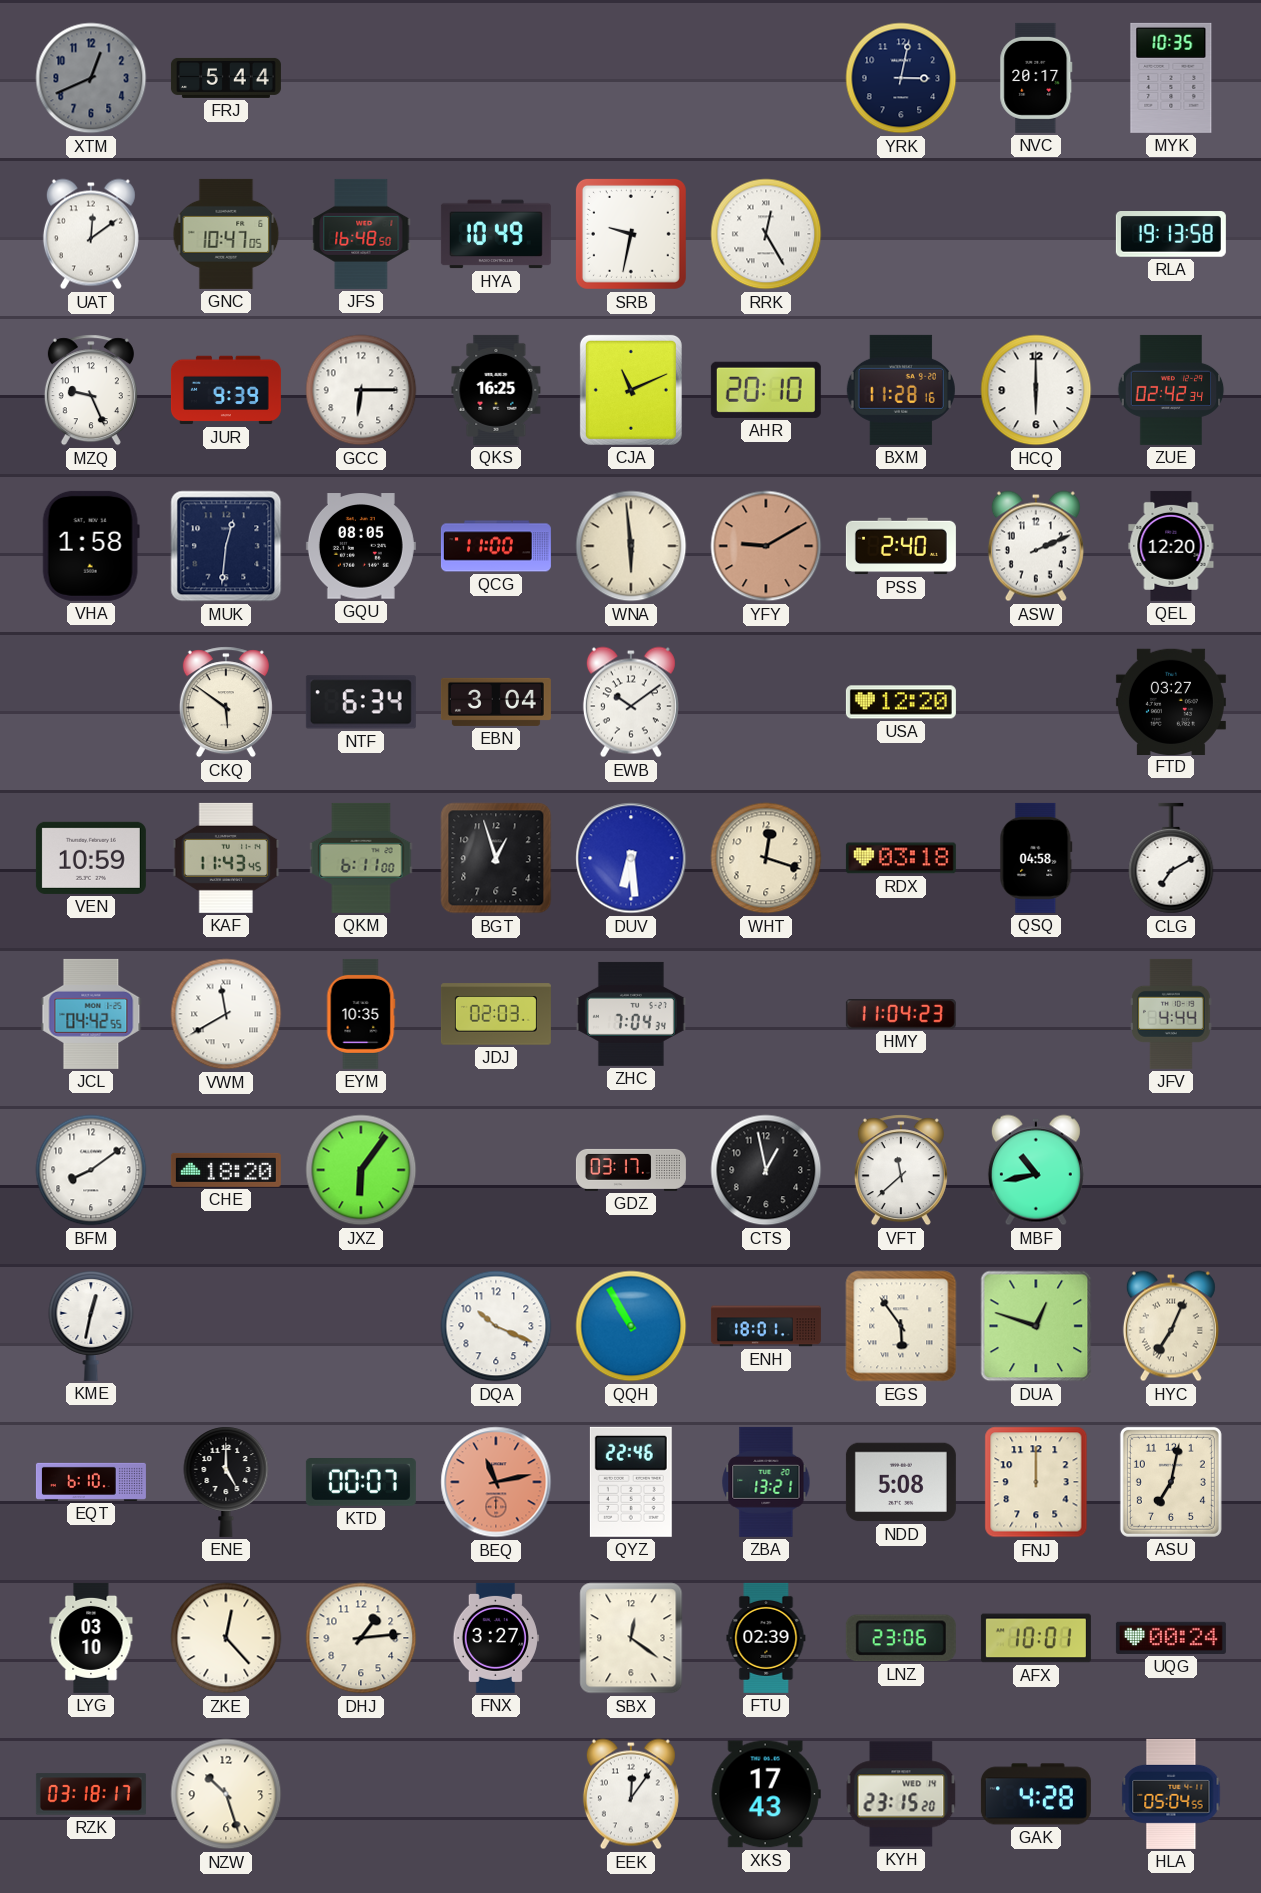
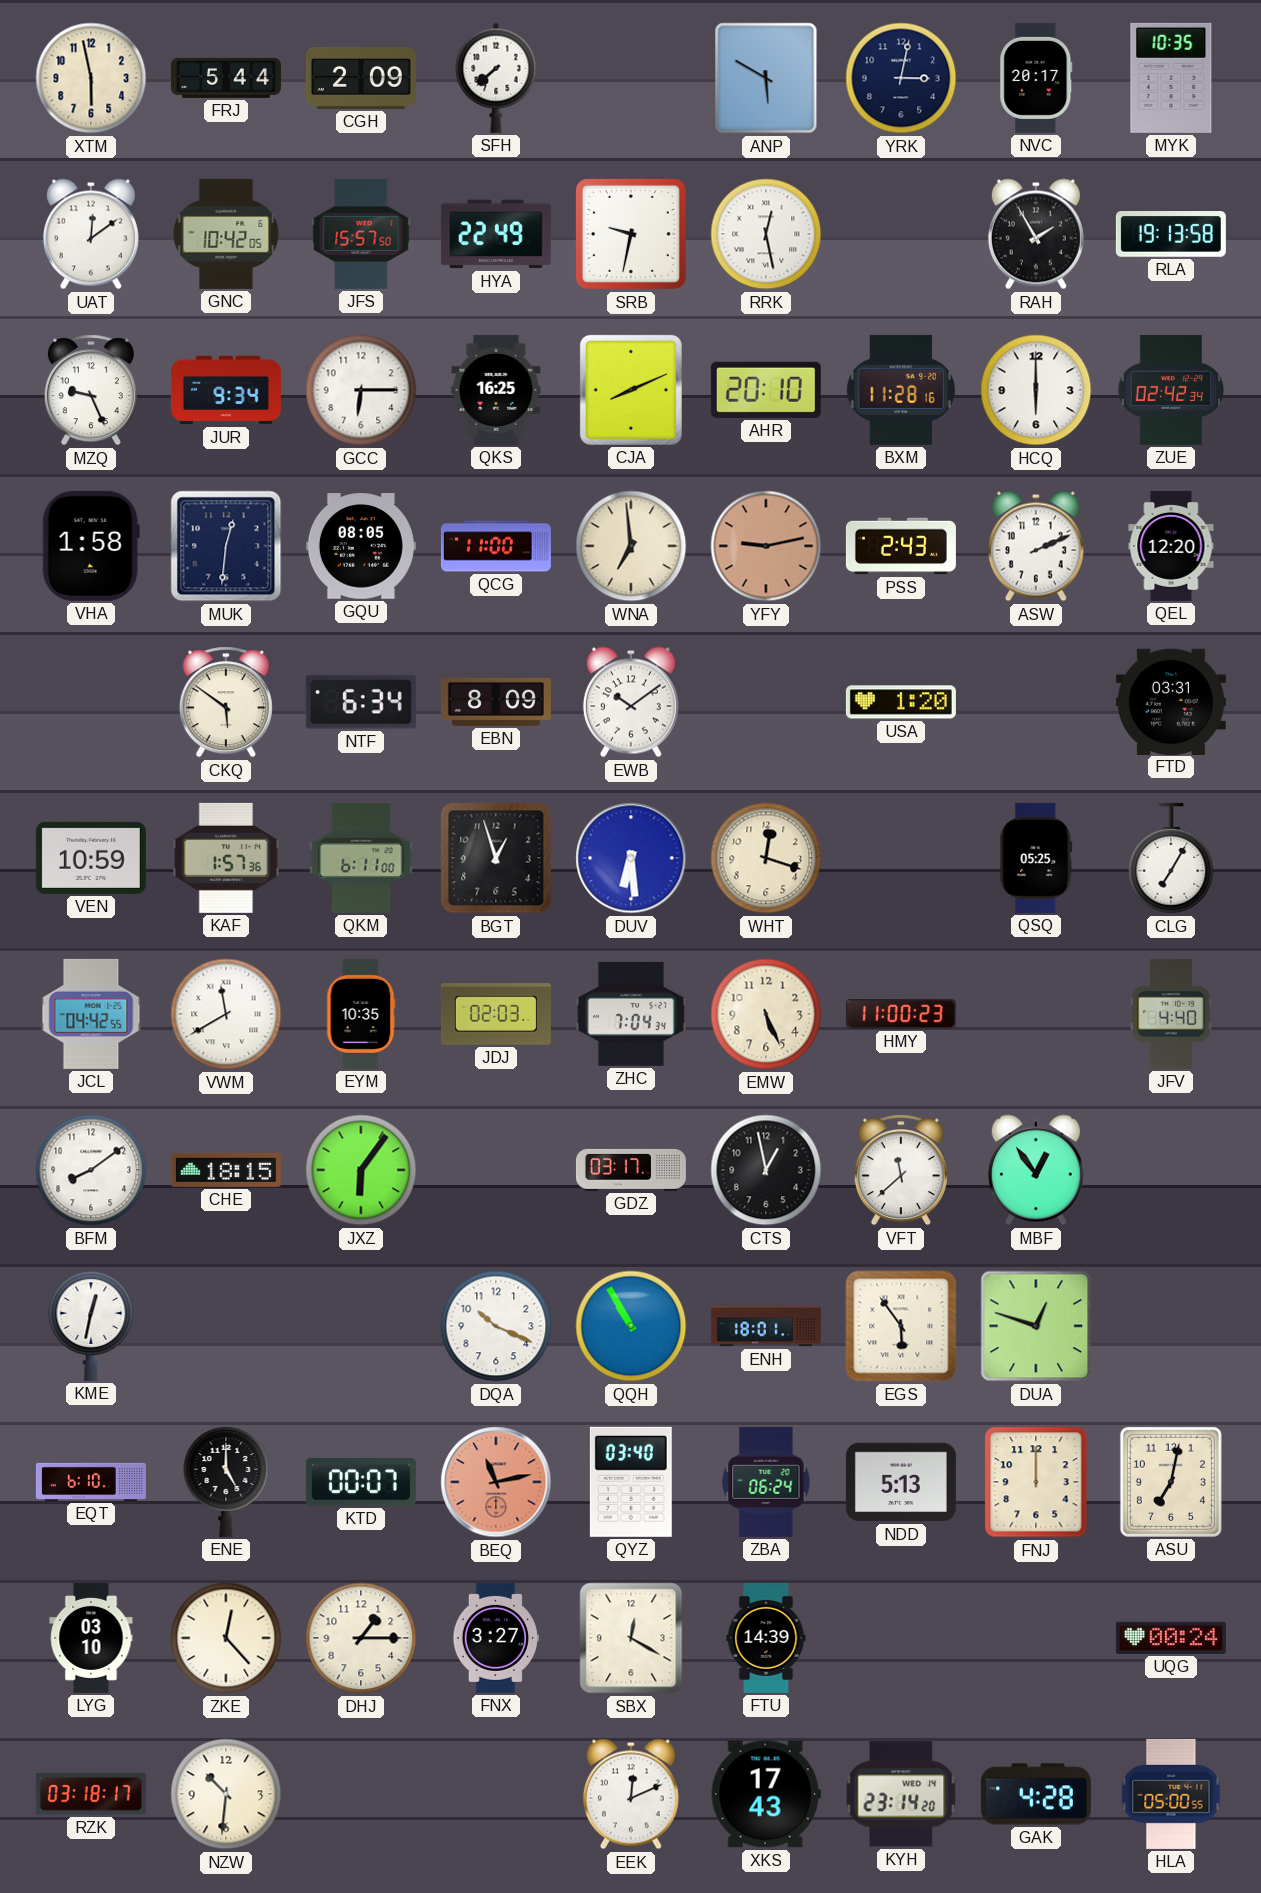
XTM: 12:41 -> 5:58
XTM dial: grey -> cream
CGH: none -> 2:09
SFH: none -> 7:38
ANP: none -> 5:50
GNC: 10:47 -> 10:42
JFS: 16:48 -> 15:57
HYA: 10:49 -> 22:49
RRK: 12:25 -> 12:28
RAH: none -> 1:55
JUR: 9:39 -> 9:34
CJA: 11:11 -> 8:11
WNA: 5:59 -> 6:59
YFY: 9:10 -> 9:13
PSS: 2:40 -> 2:43
EBN: 3:04 -> 8:09
USA: 12:20 -> 1:20
FTD: 03:27 -> 03:31
KAF: 11:43 -> 1:57
RDX: 03:18 -> none
QSQ: 04:58 -> 05:25
CLG: 7:10 -> 7:05
EMW: none -> 5:26
HMY: 11:04 -> 11:00
JFV: 4:44 -> 4:40
CHE: 18:20 -> 18:15
MBF: 10:43 -> 12:54
HYC: 7:04 -> none
QYZ: 22:46 -> 03:40
ZBA: 13:21 -> 06:24
NDD: 5:08 -> 5:13
DHJ: 1:14 -> 1:15
SBX: 12:21 -> 12:20
FTU: 02:39 -> 14:39
LNZ: 23:06 -> none
AFX: 10:01 -> none
NZW: 10:27 -> 10:31
EEK: 12:06 -> 12:11
KYH: 23:15 -> 23:14
HLA: 05:04 -> 05:00
